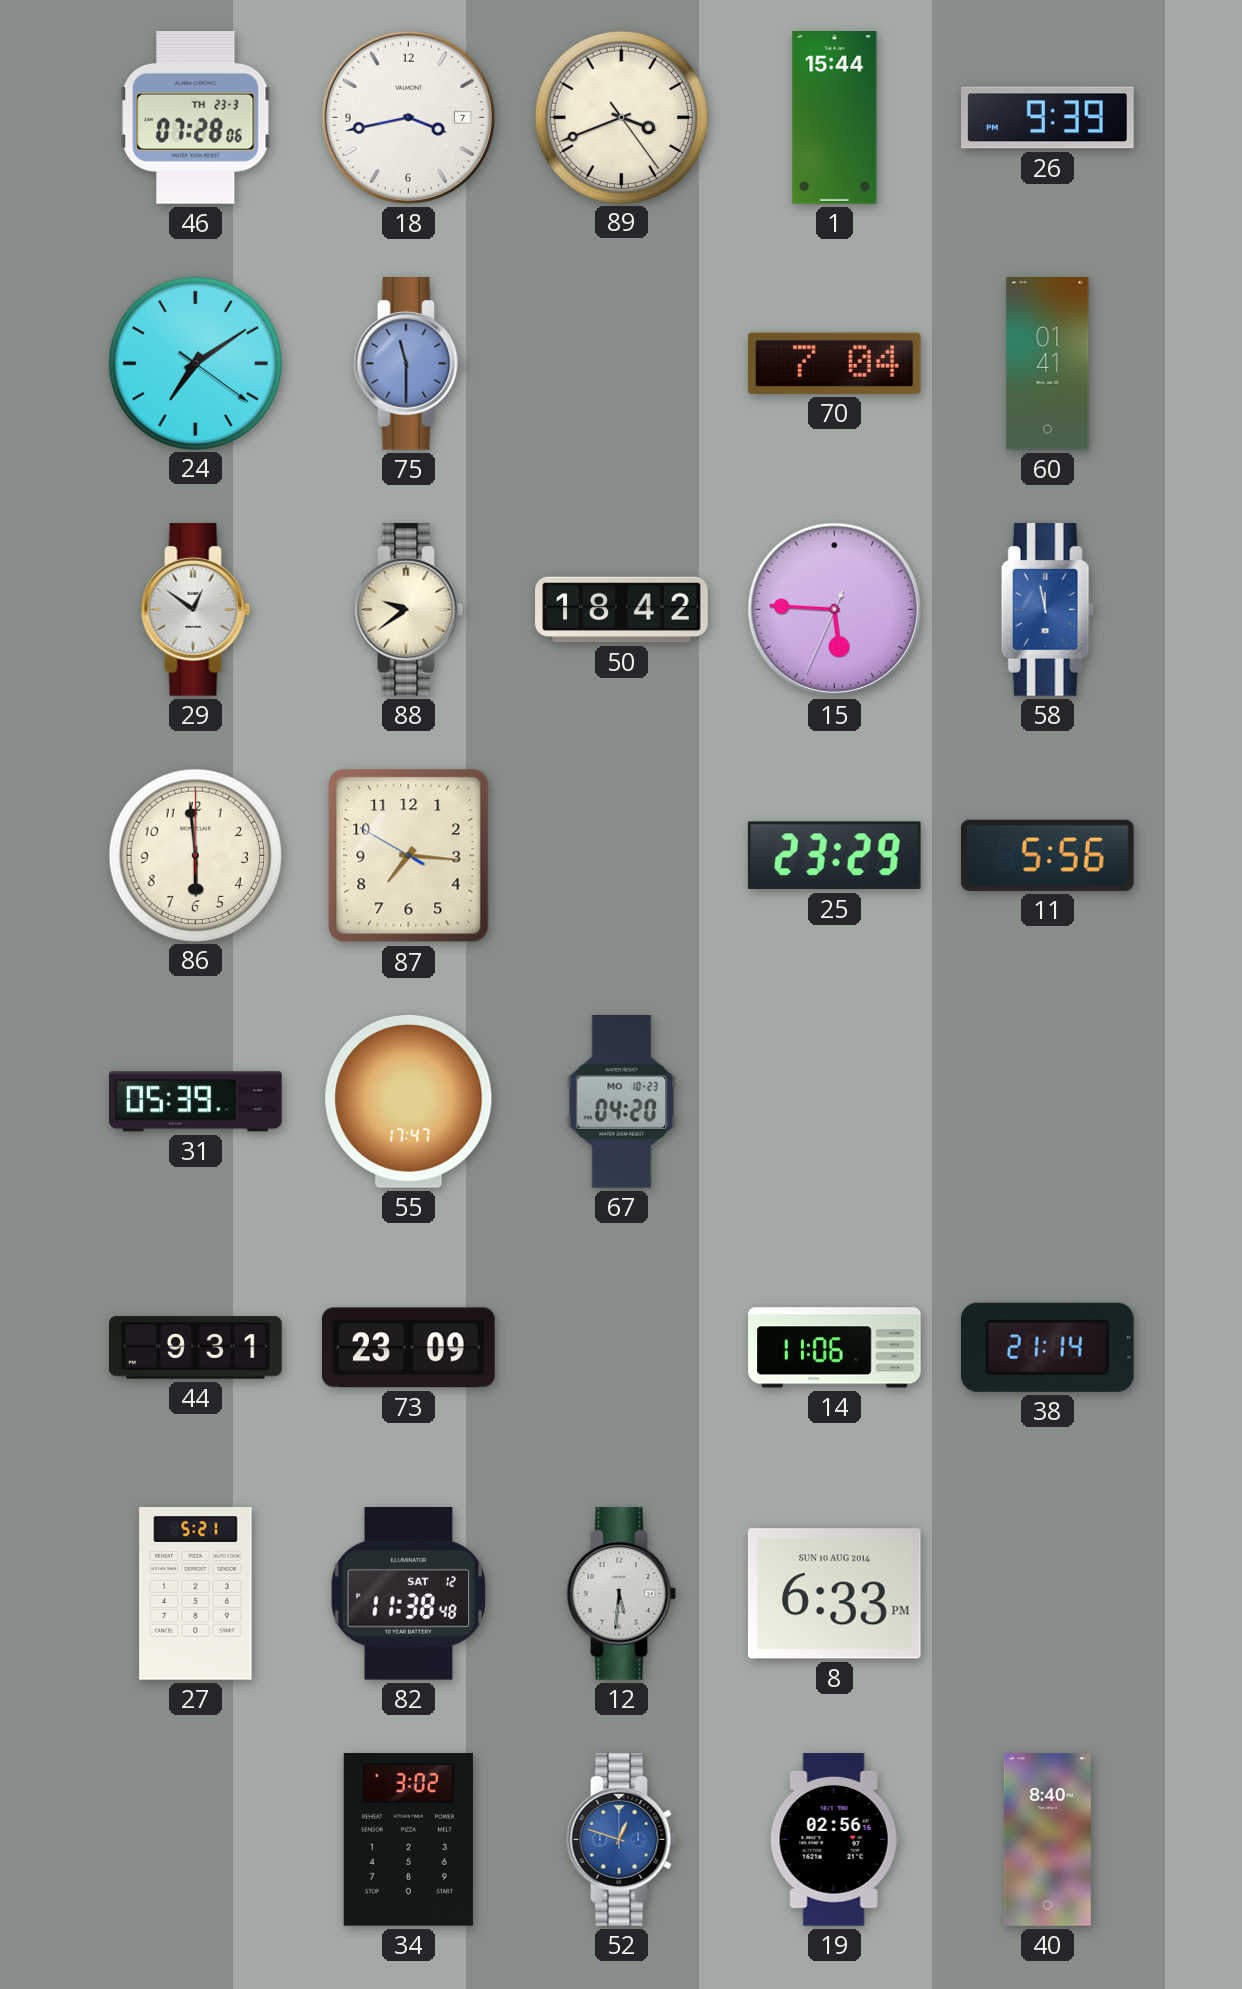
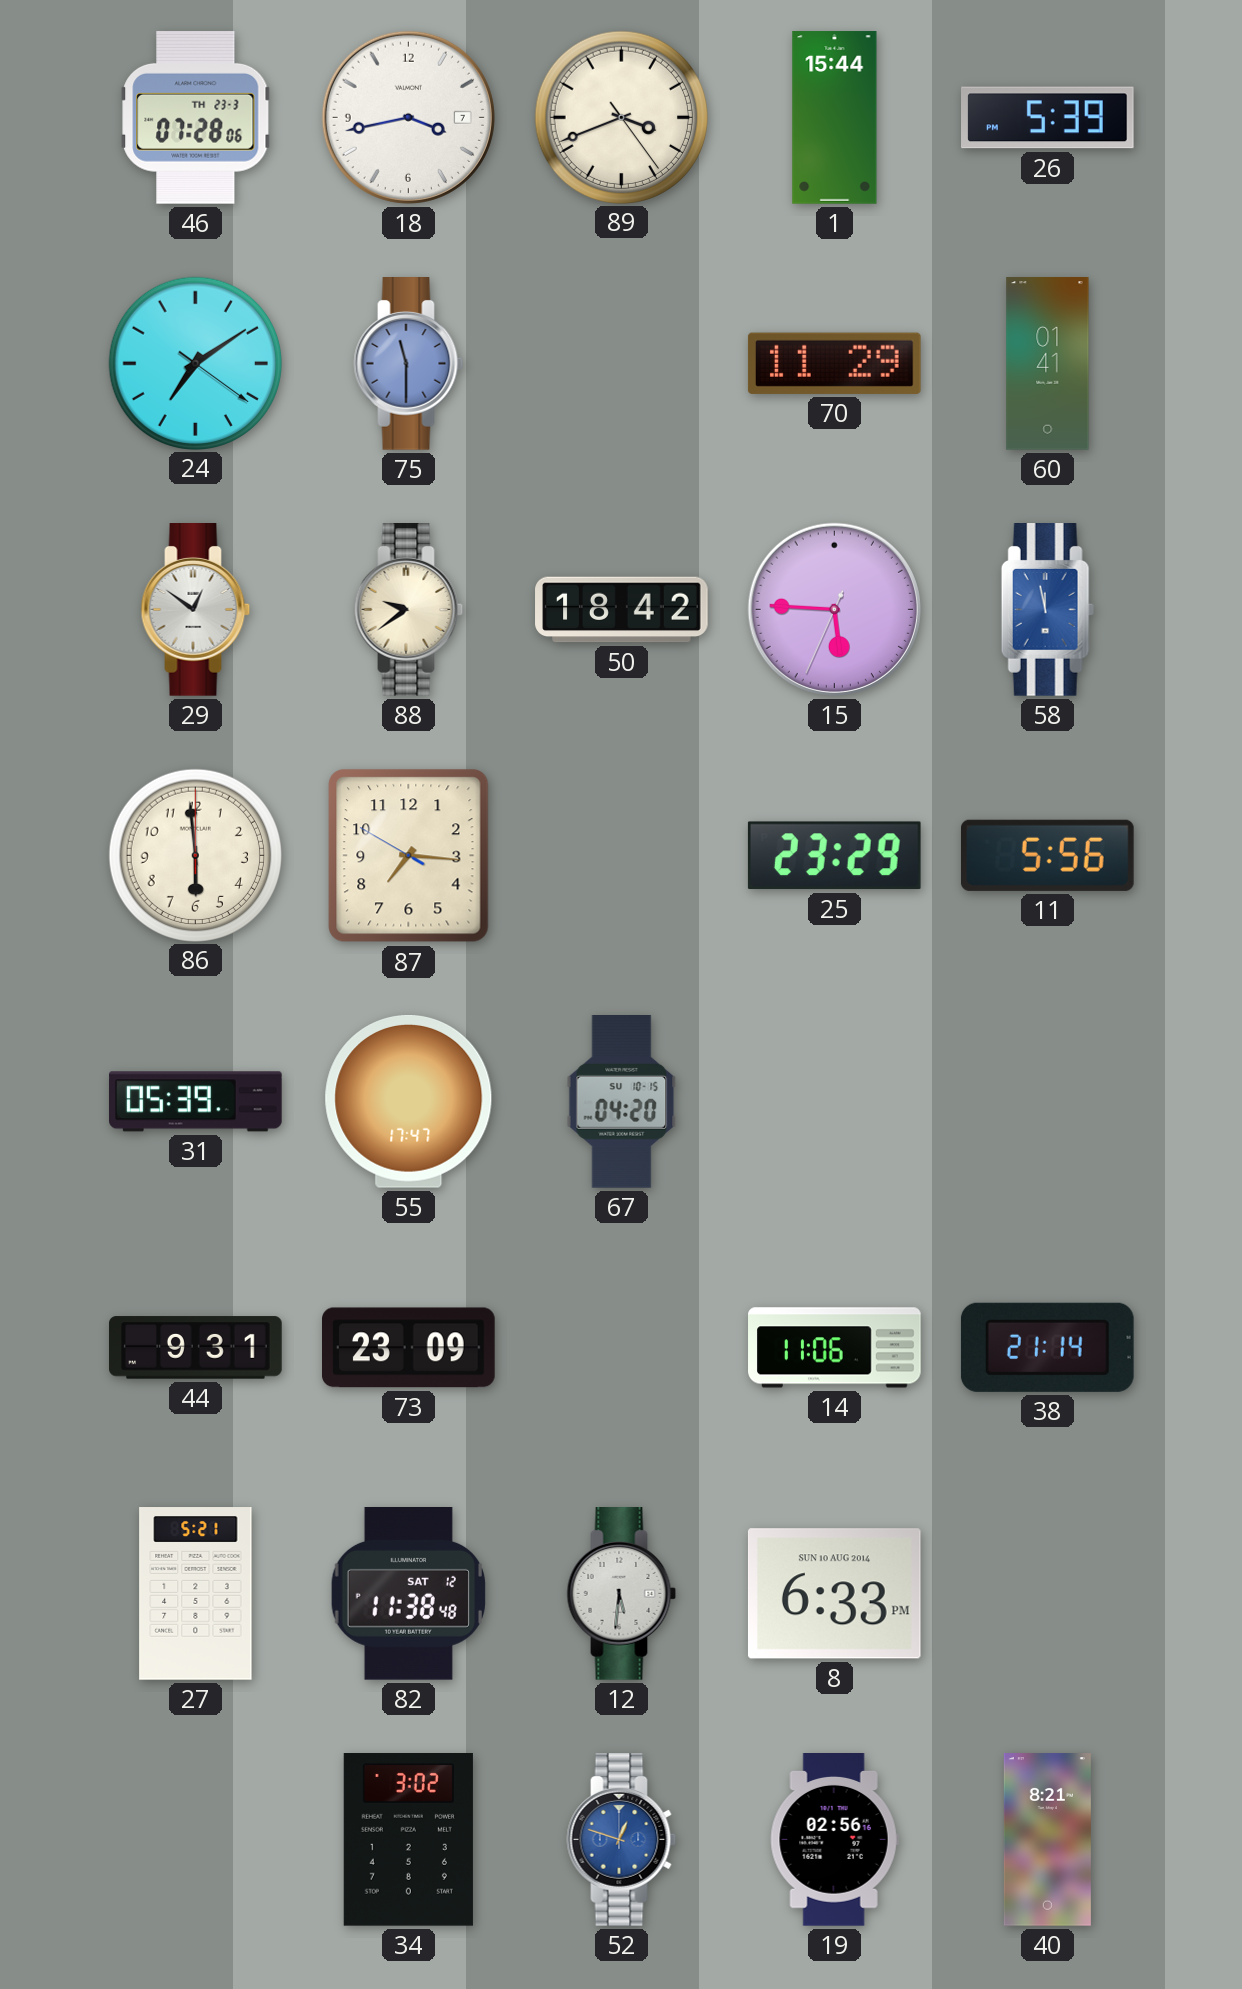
26: 9:39 -> 5:39
70: 7:04 -> 11:29
67 date: MO 10-23 -> SU 10-15
40: 8:40 -> 8:21
